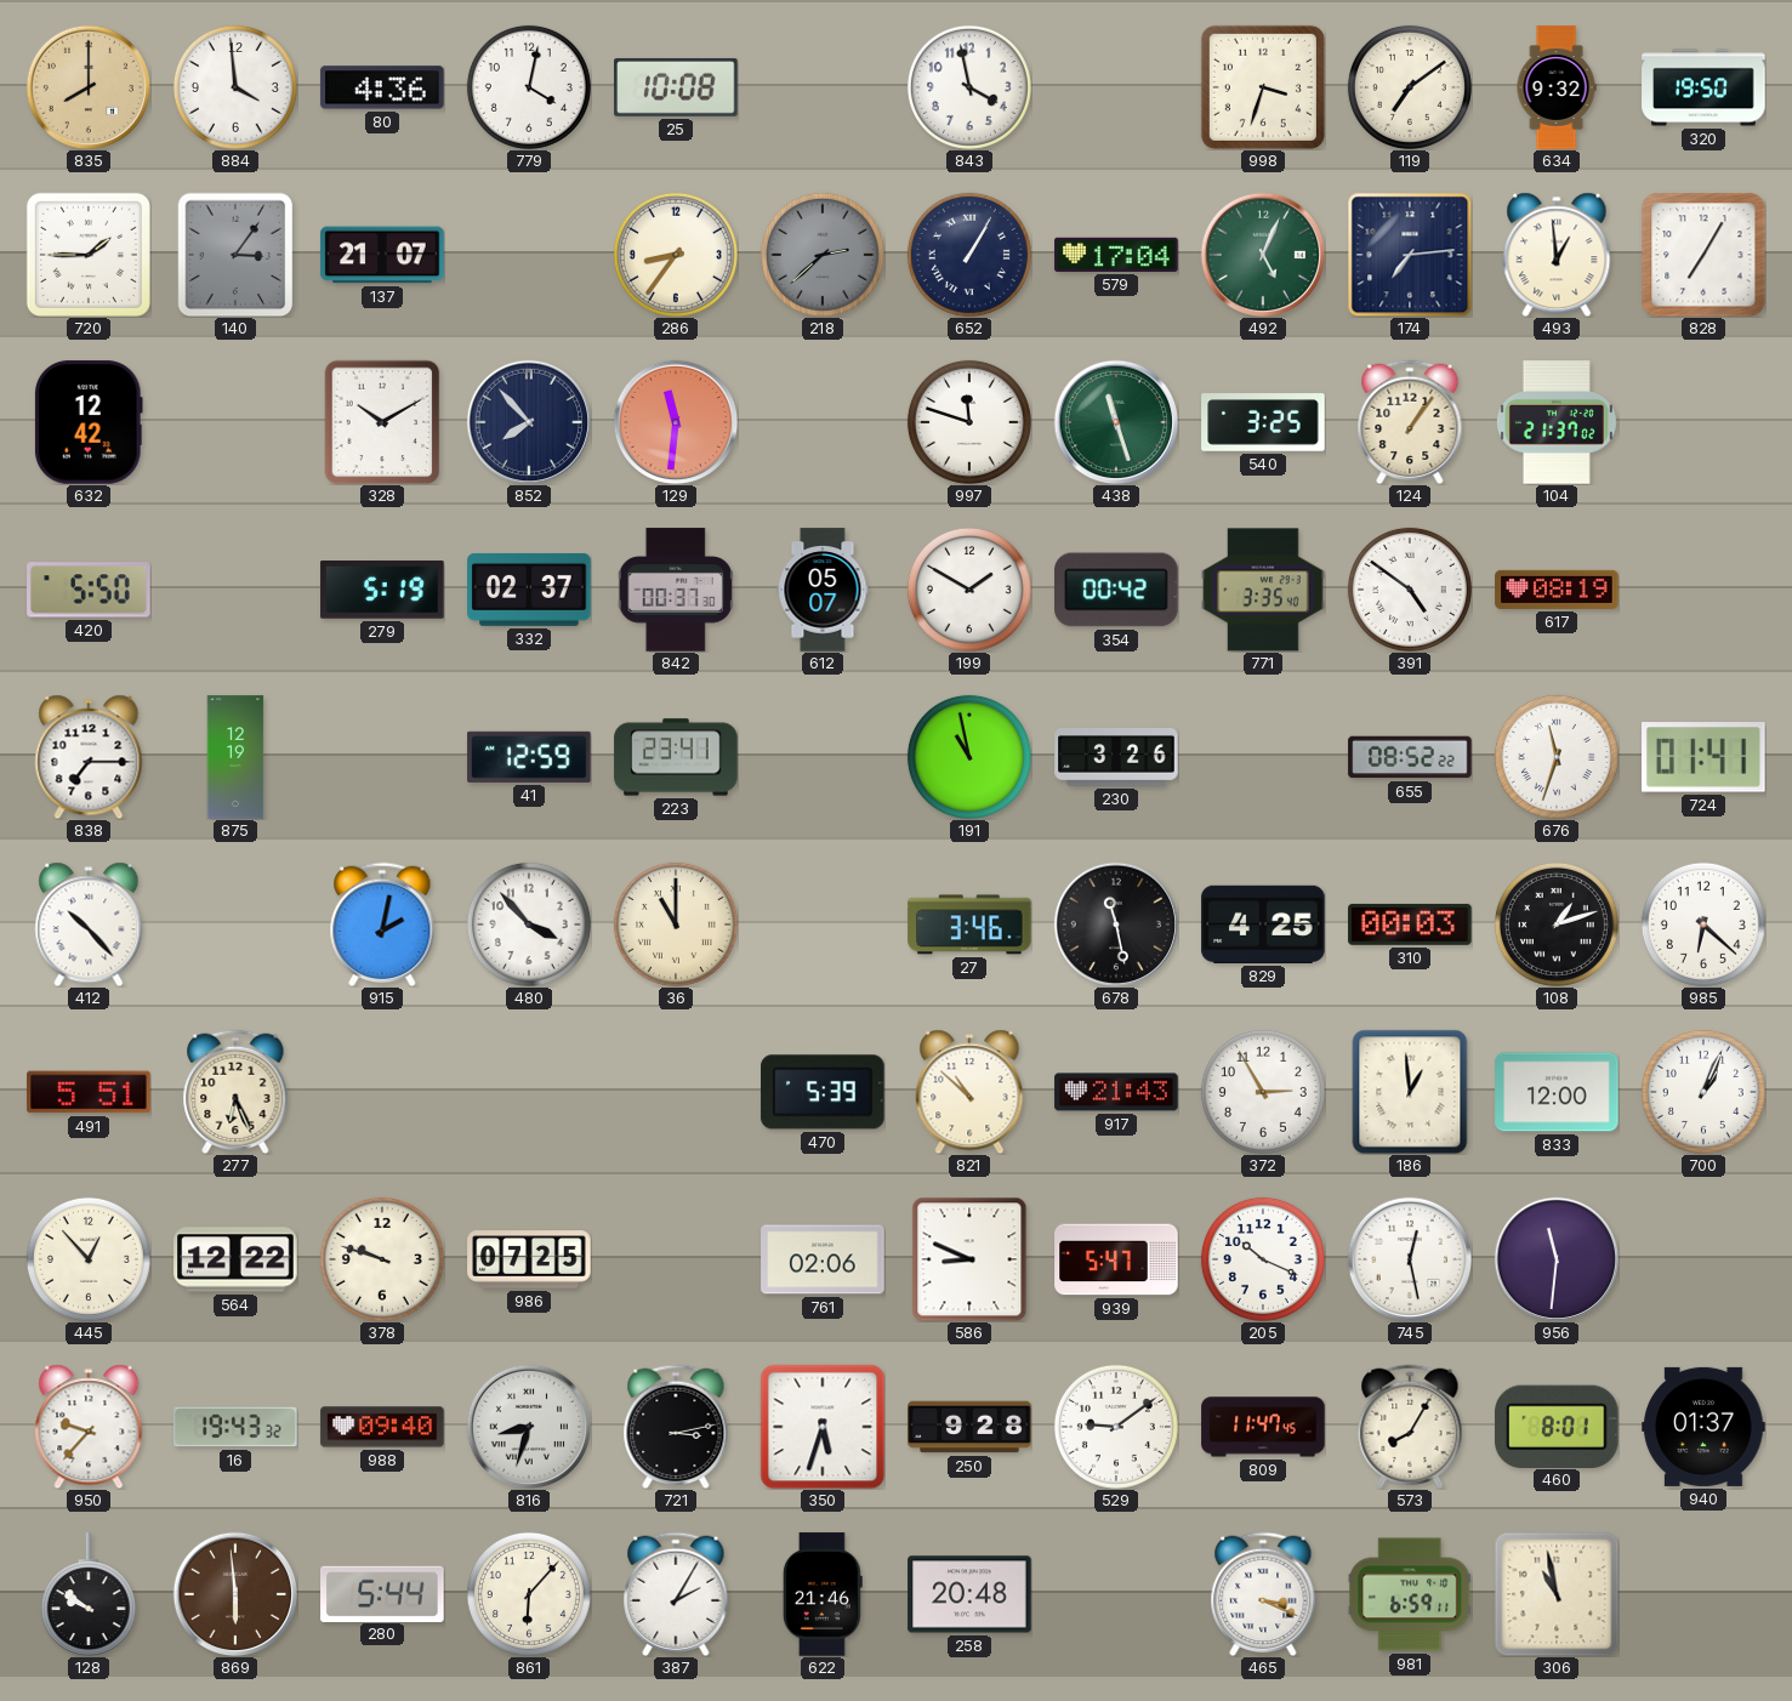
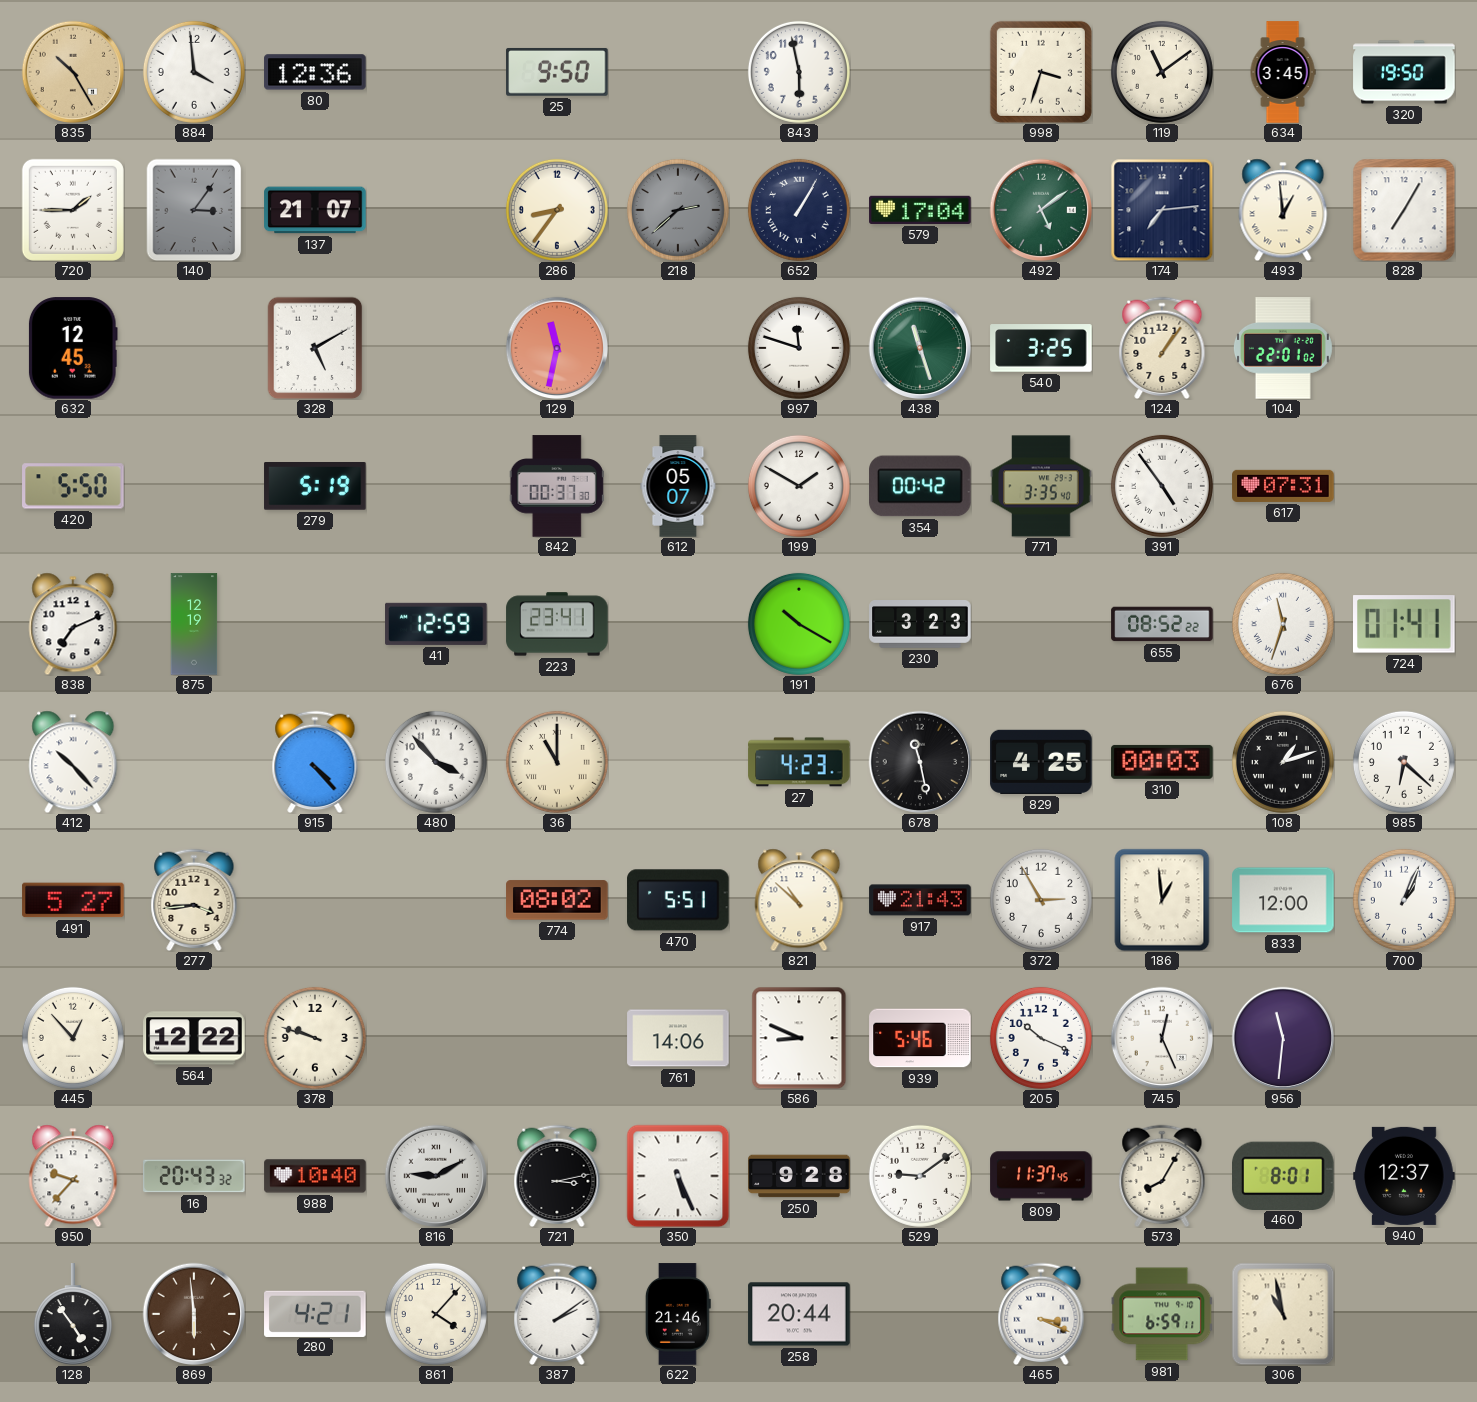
835: 8:00 -> 10:25
80: 4:36 -> 12:36
779: 4:02 -> none
25: 10:08 -> 9:50
843: 3:58 -> 5:58
119: 7:09 -> 11:09
634: 9:32 -> 3:45
492: 5:04 -> 5:09
632: 12:42 -> 12:45
328: 10:10 -> 5:10
852: 7:53 -> none
129: 11:31 -> 11:32
104: 21:37 -> 22:01
332: 02:37 -> none
391: 4:51 -> 4:54
617: 08:19 -> 07:31
838: 7:15 -> 7:11
191: 10:58 -> 10:20
230: 3:26 -> 3:23
915: 2:02 -> 4:23
27: 3:46 -> 4:23
491: 5:51 -> 5:27
277: 6:26 -> 3:44
774: none -> 08:02
470: 5:39 -> 5:51
986: 07:25 -> none
761: 02:06 -> 14:06
939: 5:47 -> 5:46
745: 12:28 -> 12:26
16: 19:43 -> 20:43
988: 09:40 -> 10:40
816: 8:33 -> 9:10
350: 5:33 -> 5:26
809: 11:47 -> 11:37
940: 01:37 -> 12:37
128: 9:51 -> 4:54
280: 5:44 -> 4:21
861: 6:07 -> 4:07
387: 2:05 -> 2:09
258: 20:48 -> 20:44
